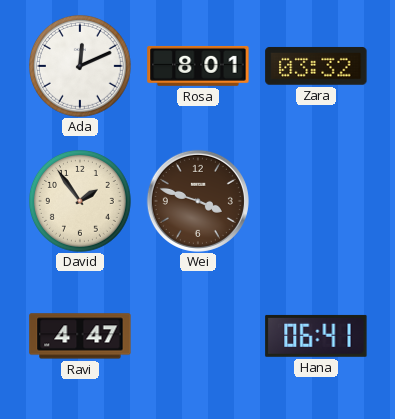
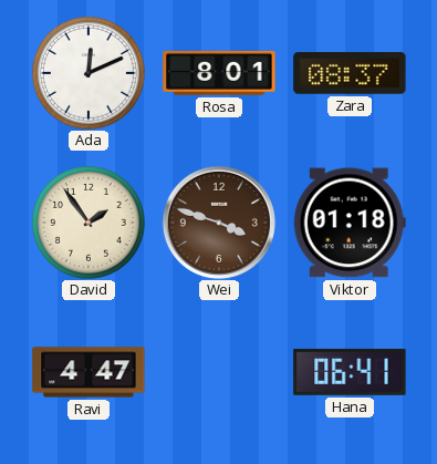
Zara: 03:32 -> 08:37
Viktor: none -> 01:18
